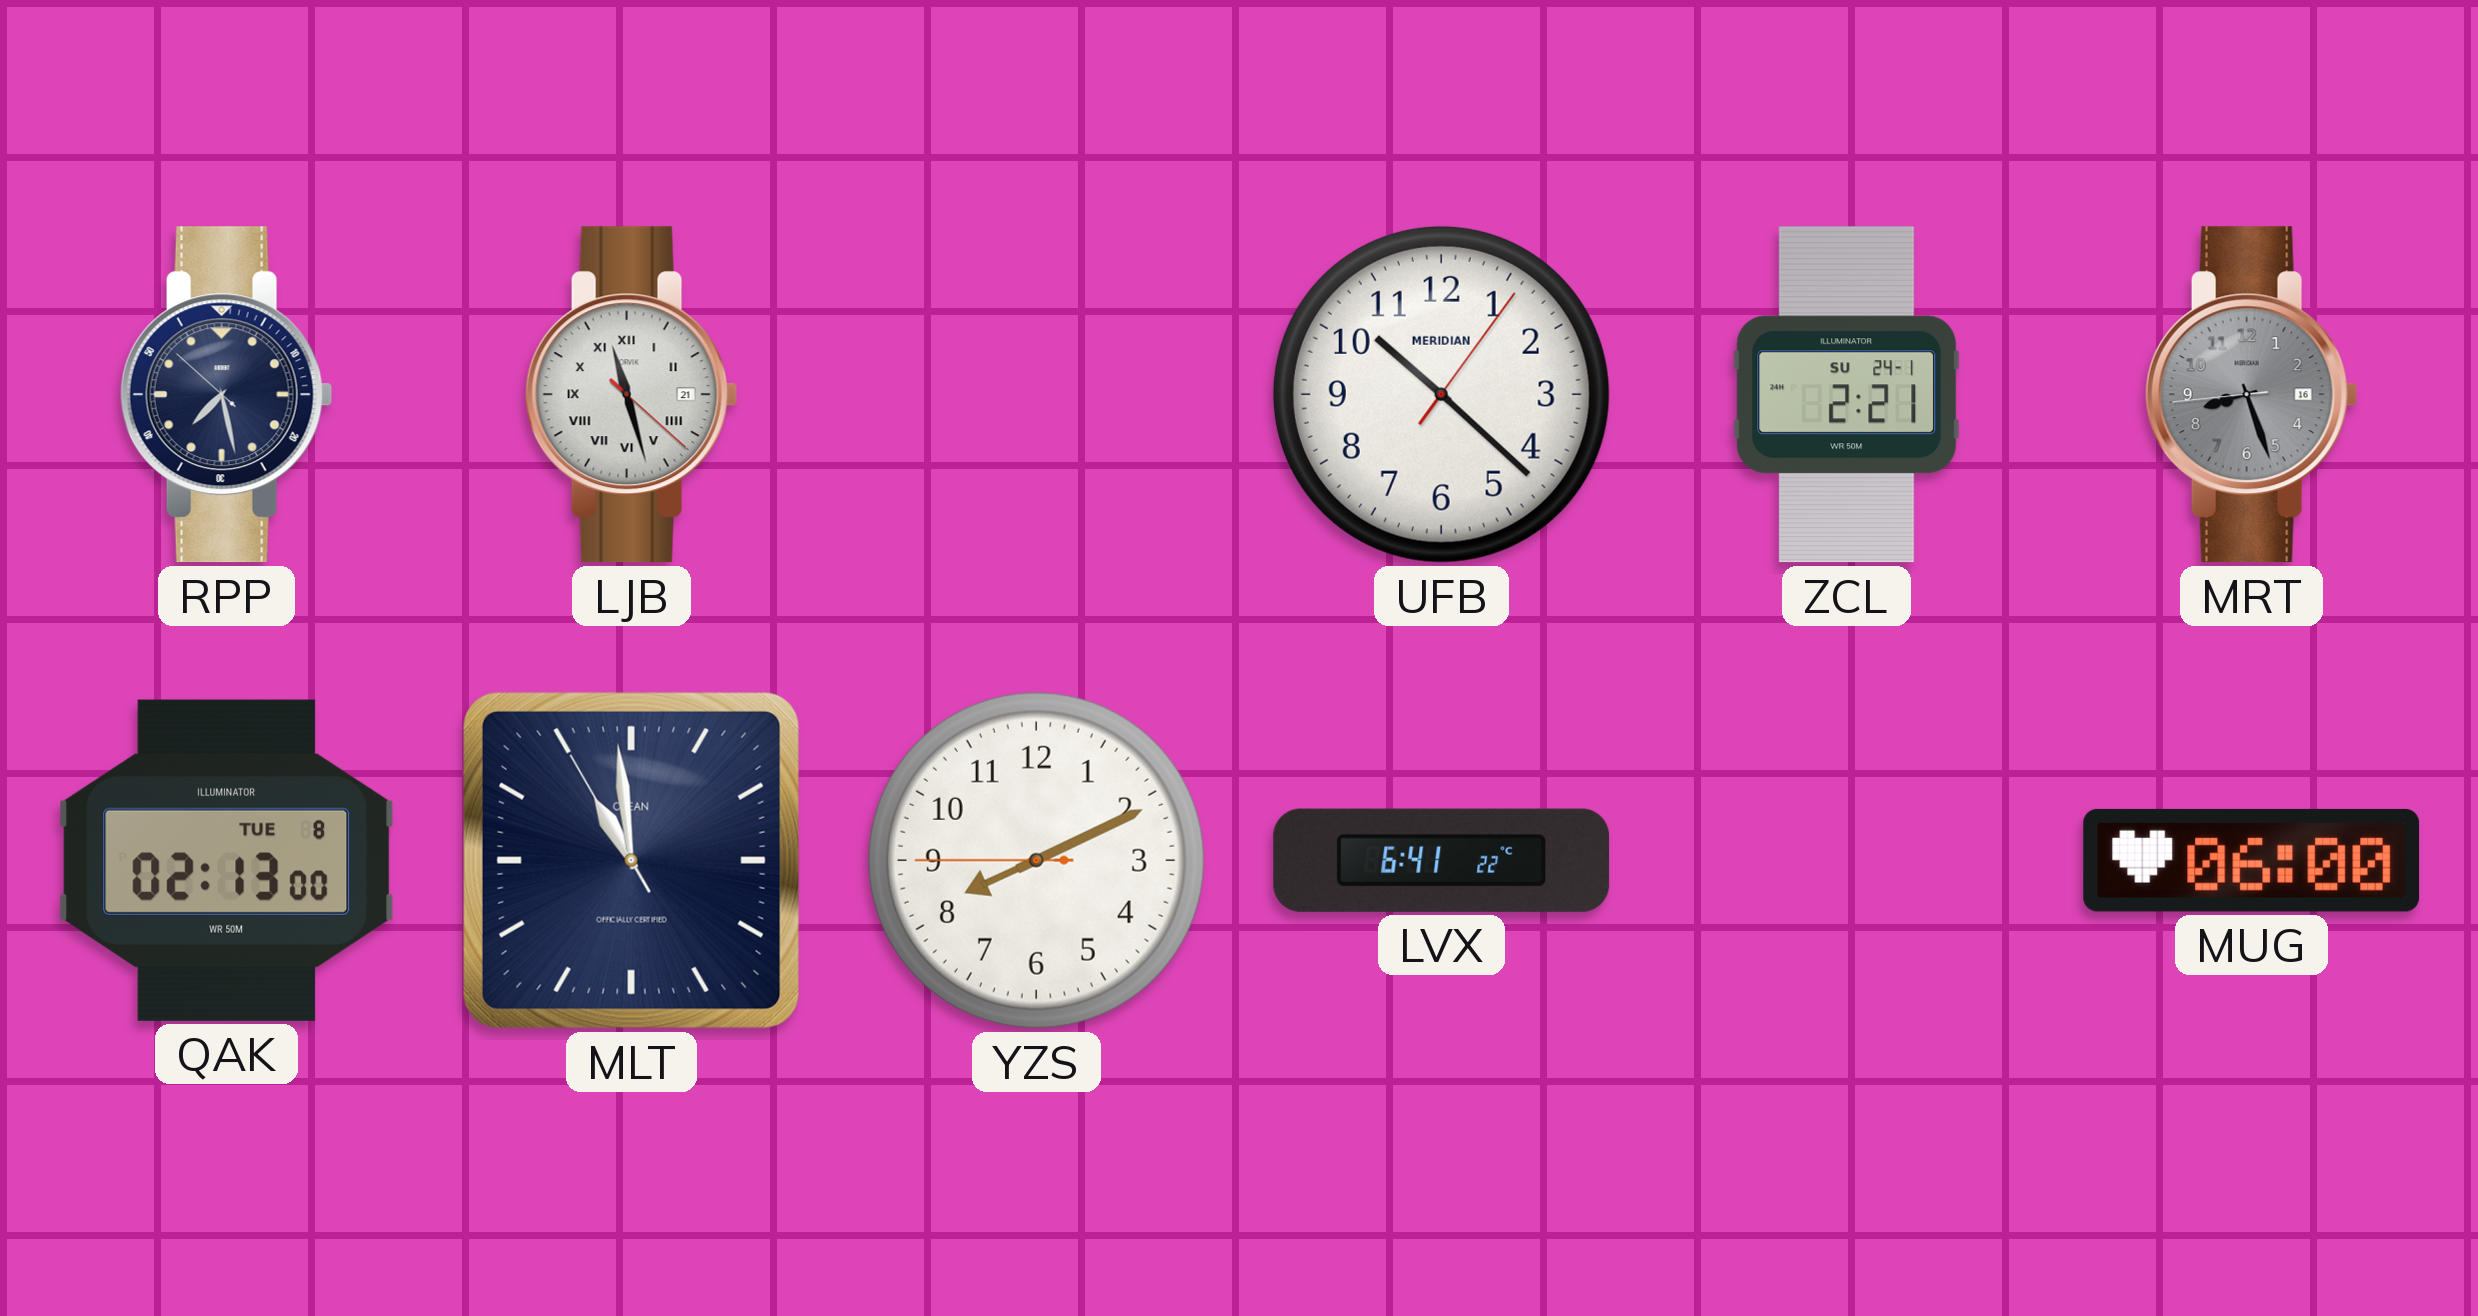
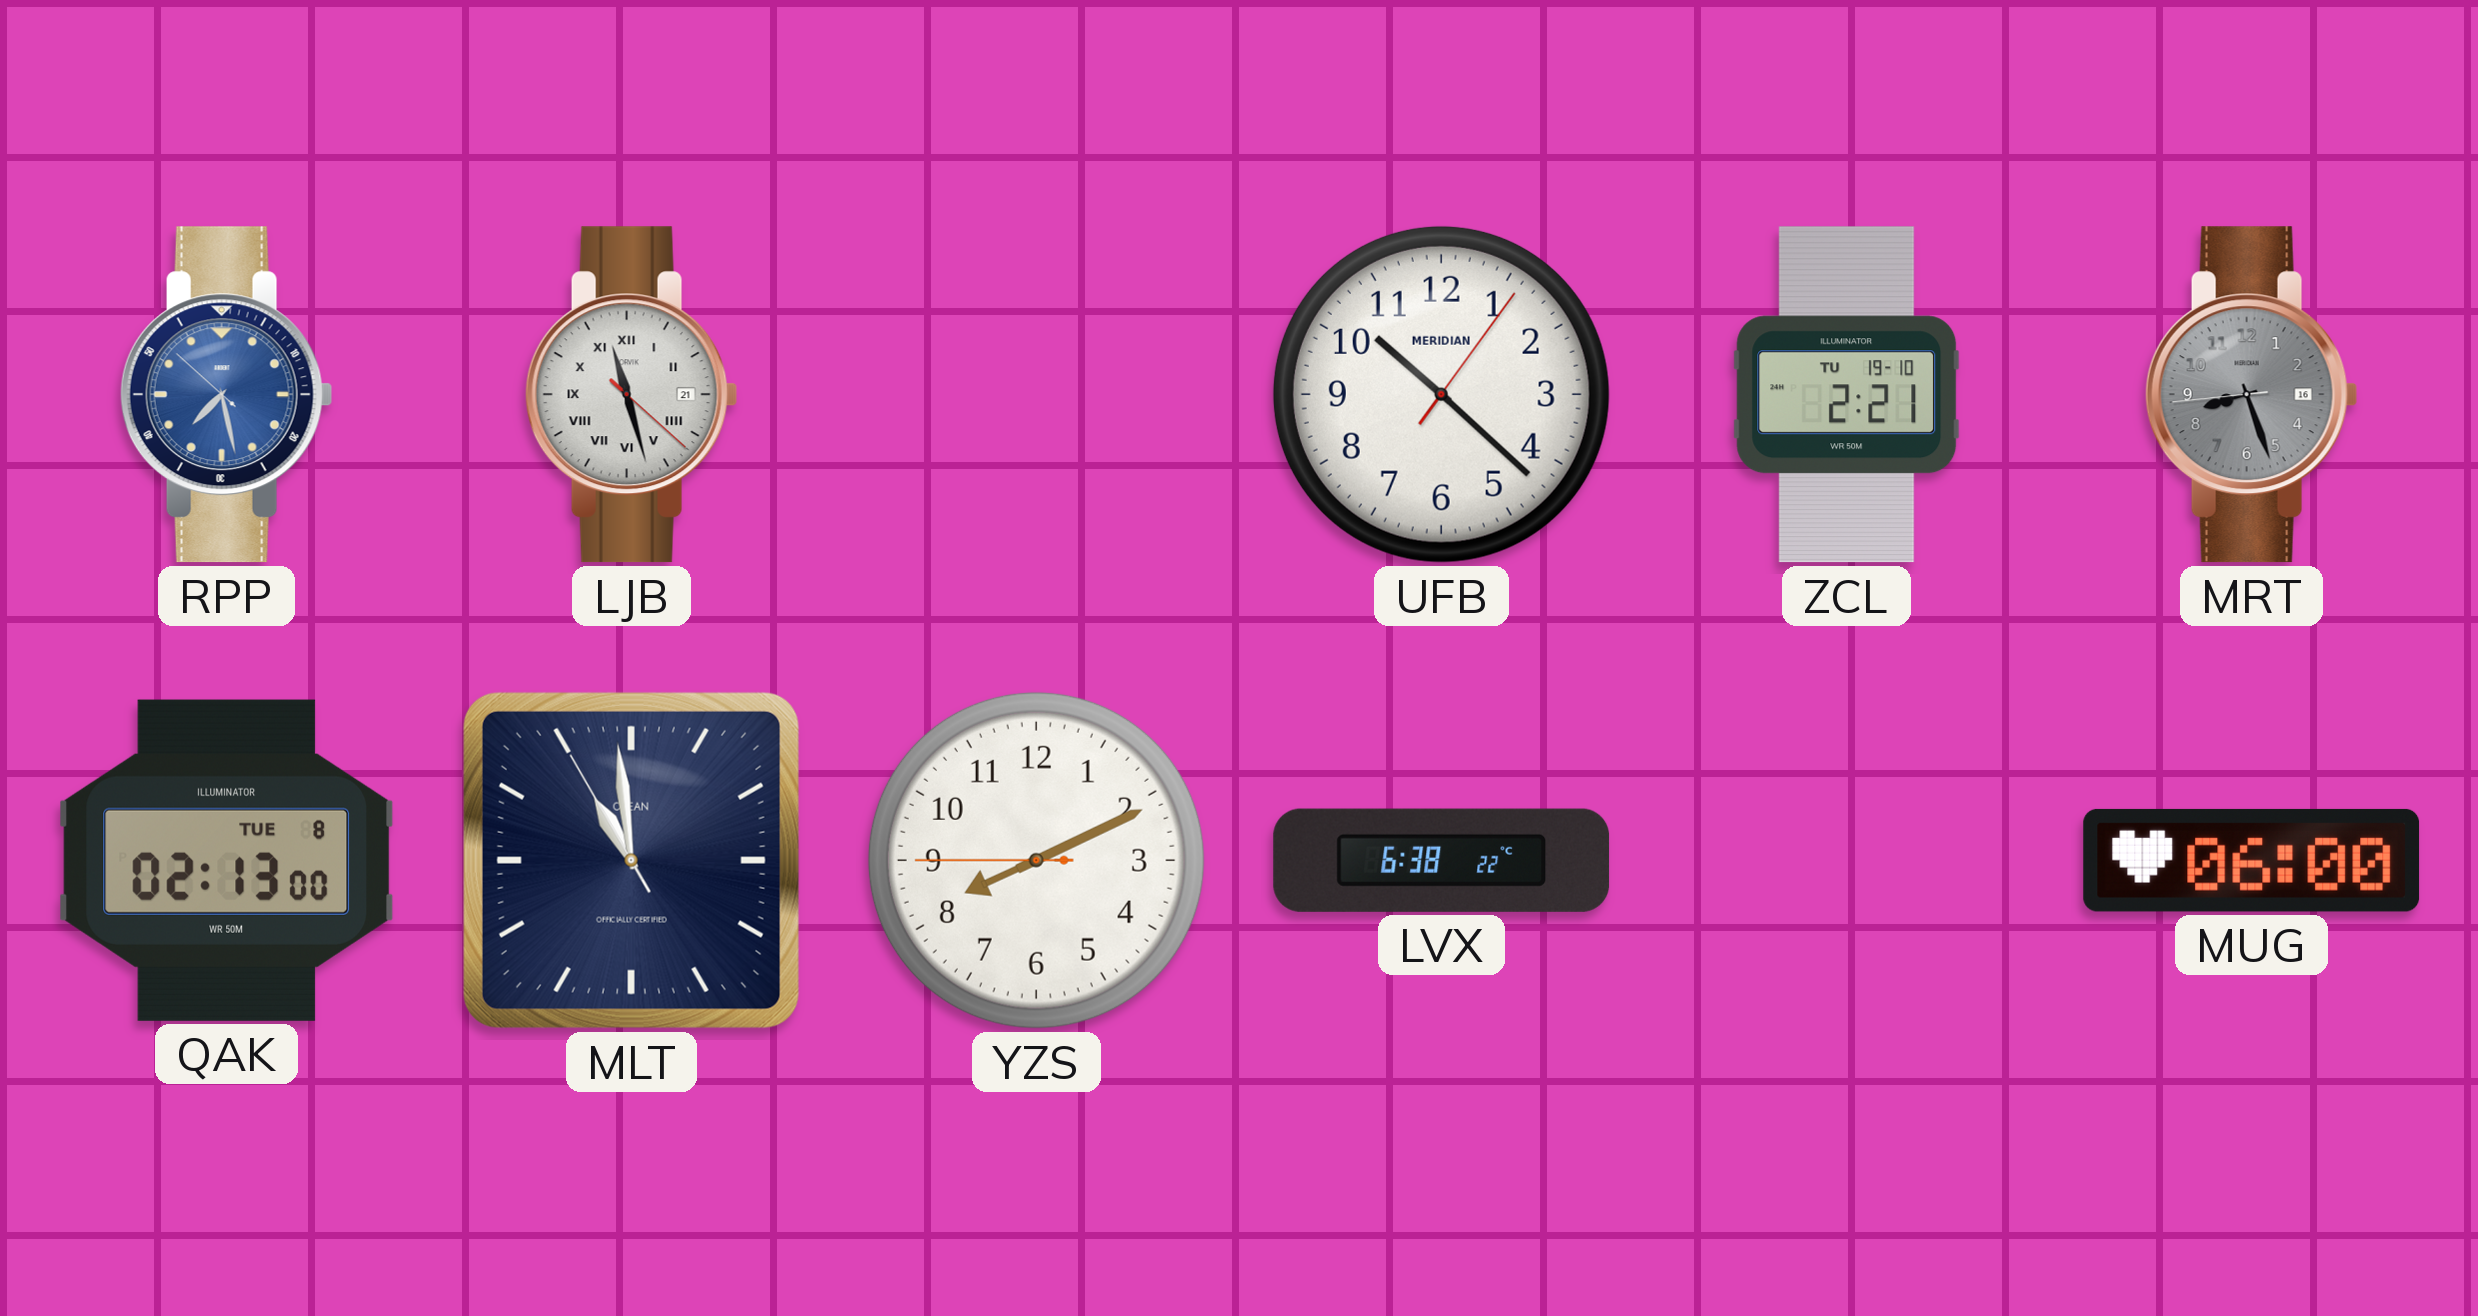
RPP dial: navy -> blue
ZCL date: SU 24-1 -> TU 19-10
LVX: 6:41 -> 6:38
